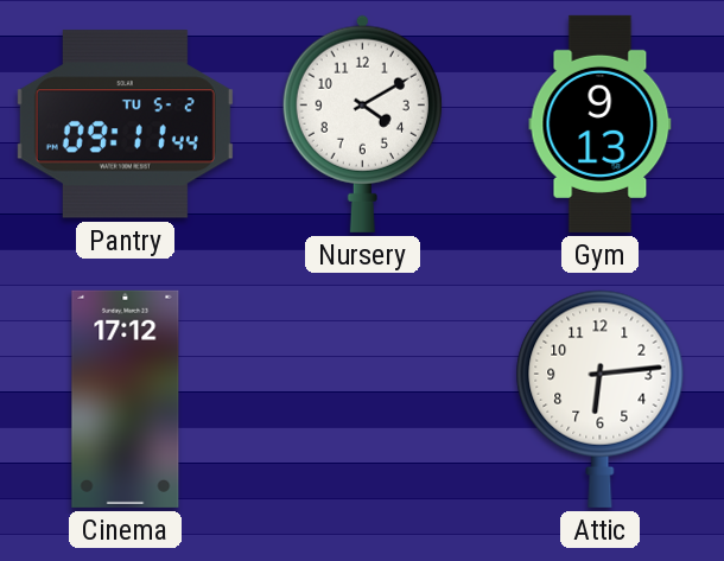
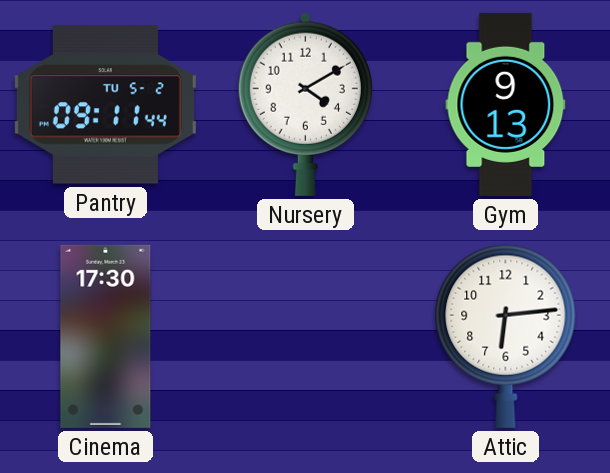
Cinema: 17:12 -> 17:30
